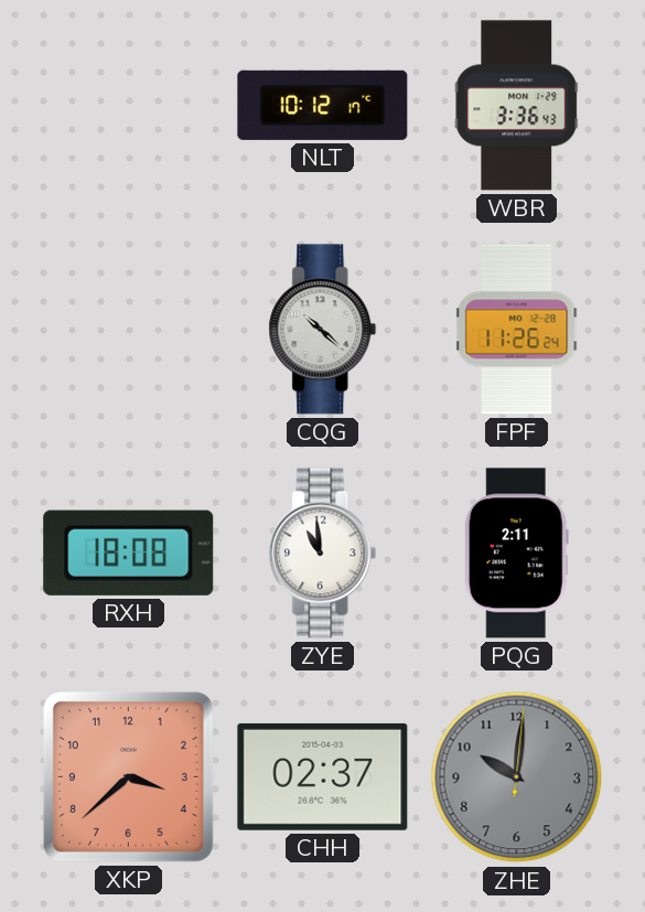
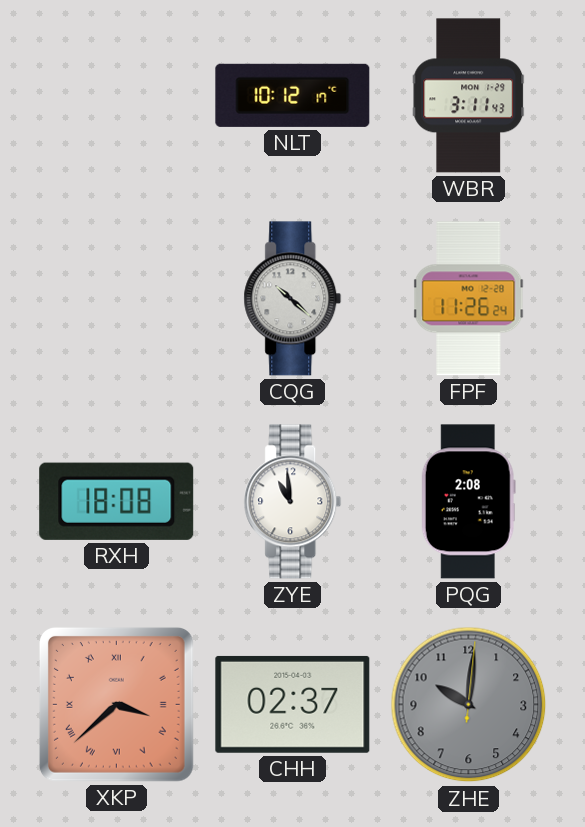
WBR: 3:36 -> 3:11
PQG: 2:11 -> 2:08
XKP numerals: Arabic -> Roman
